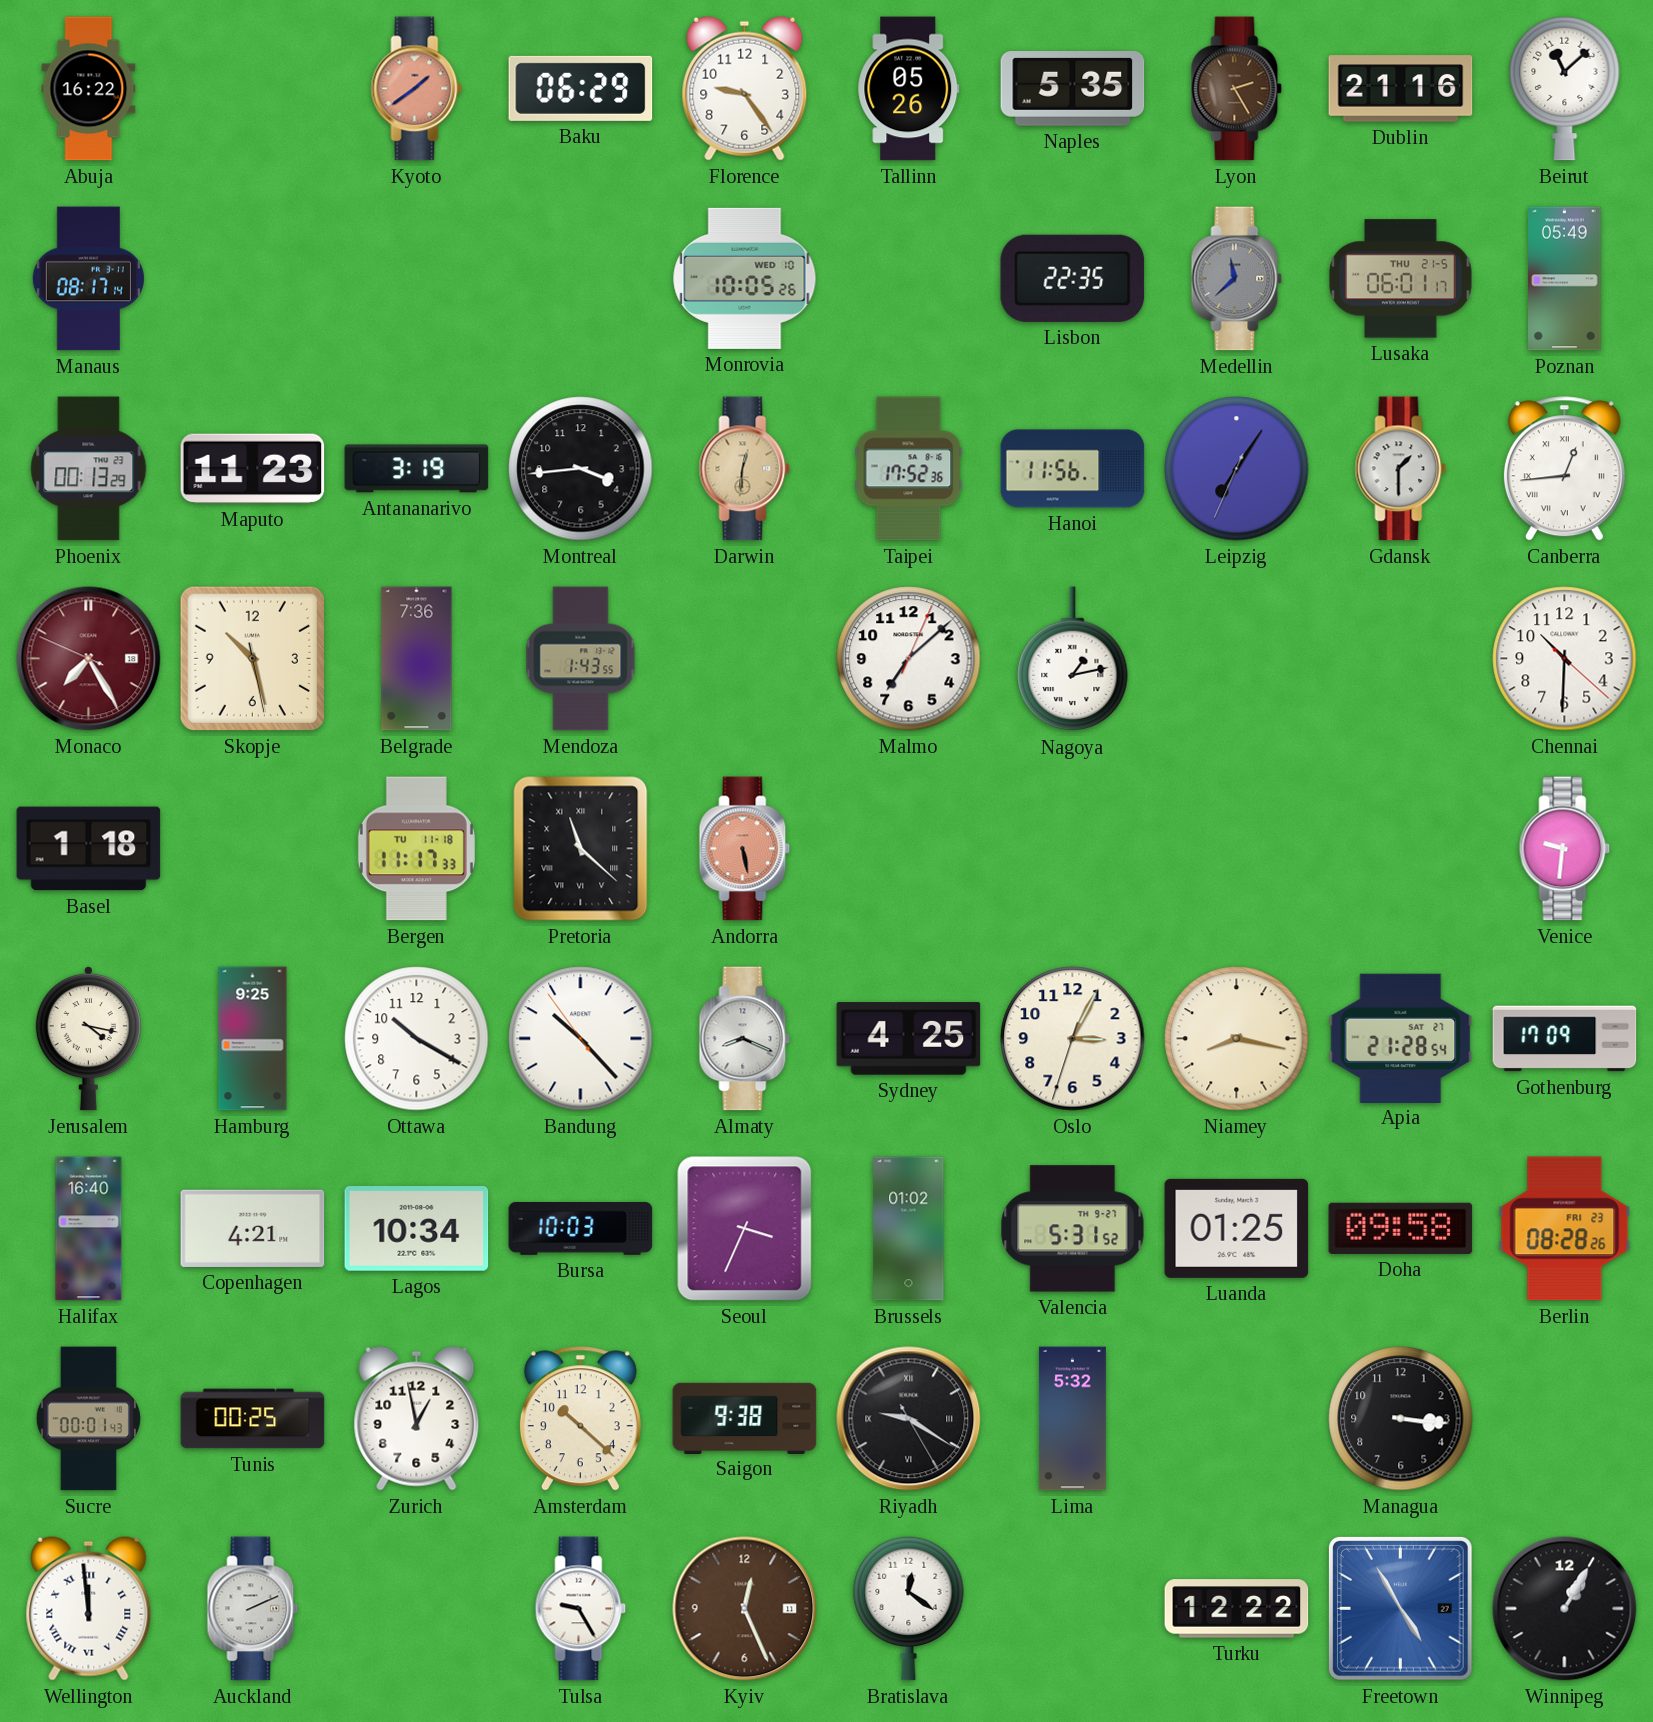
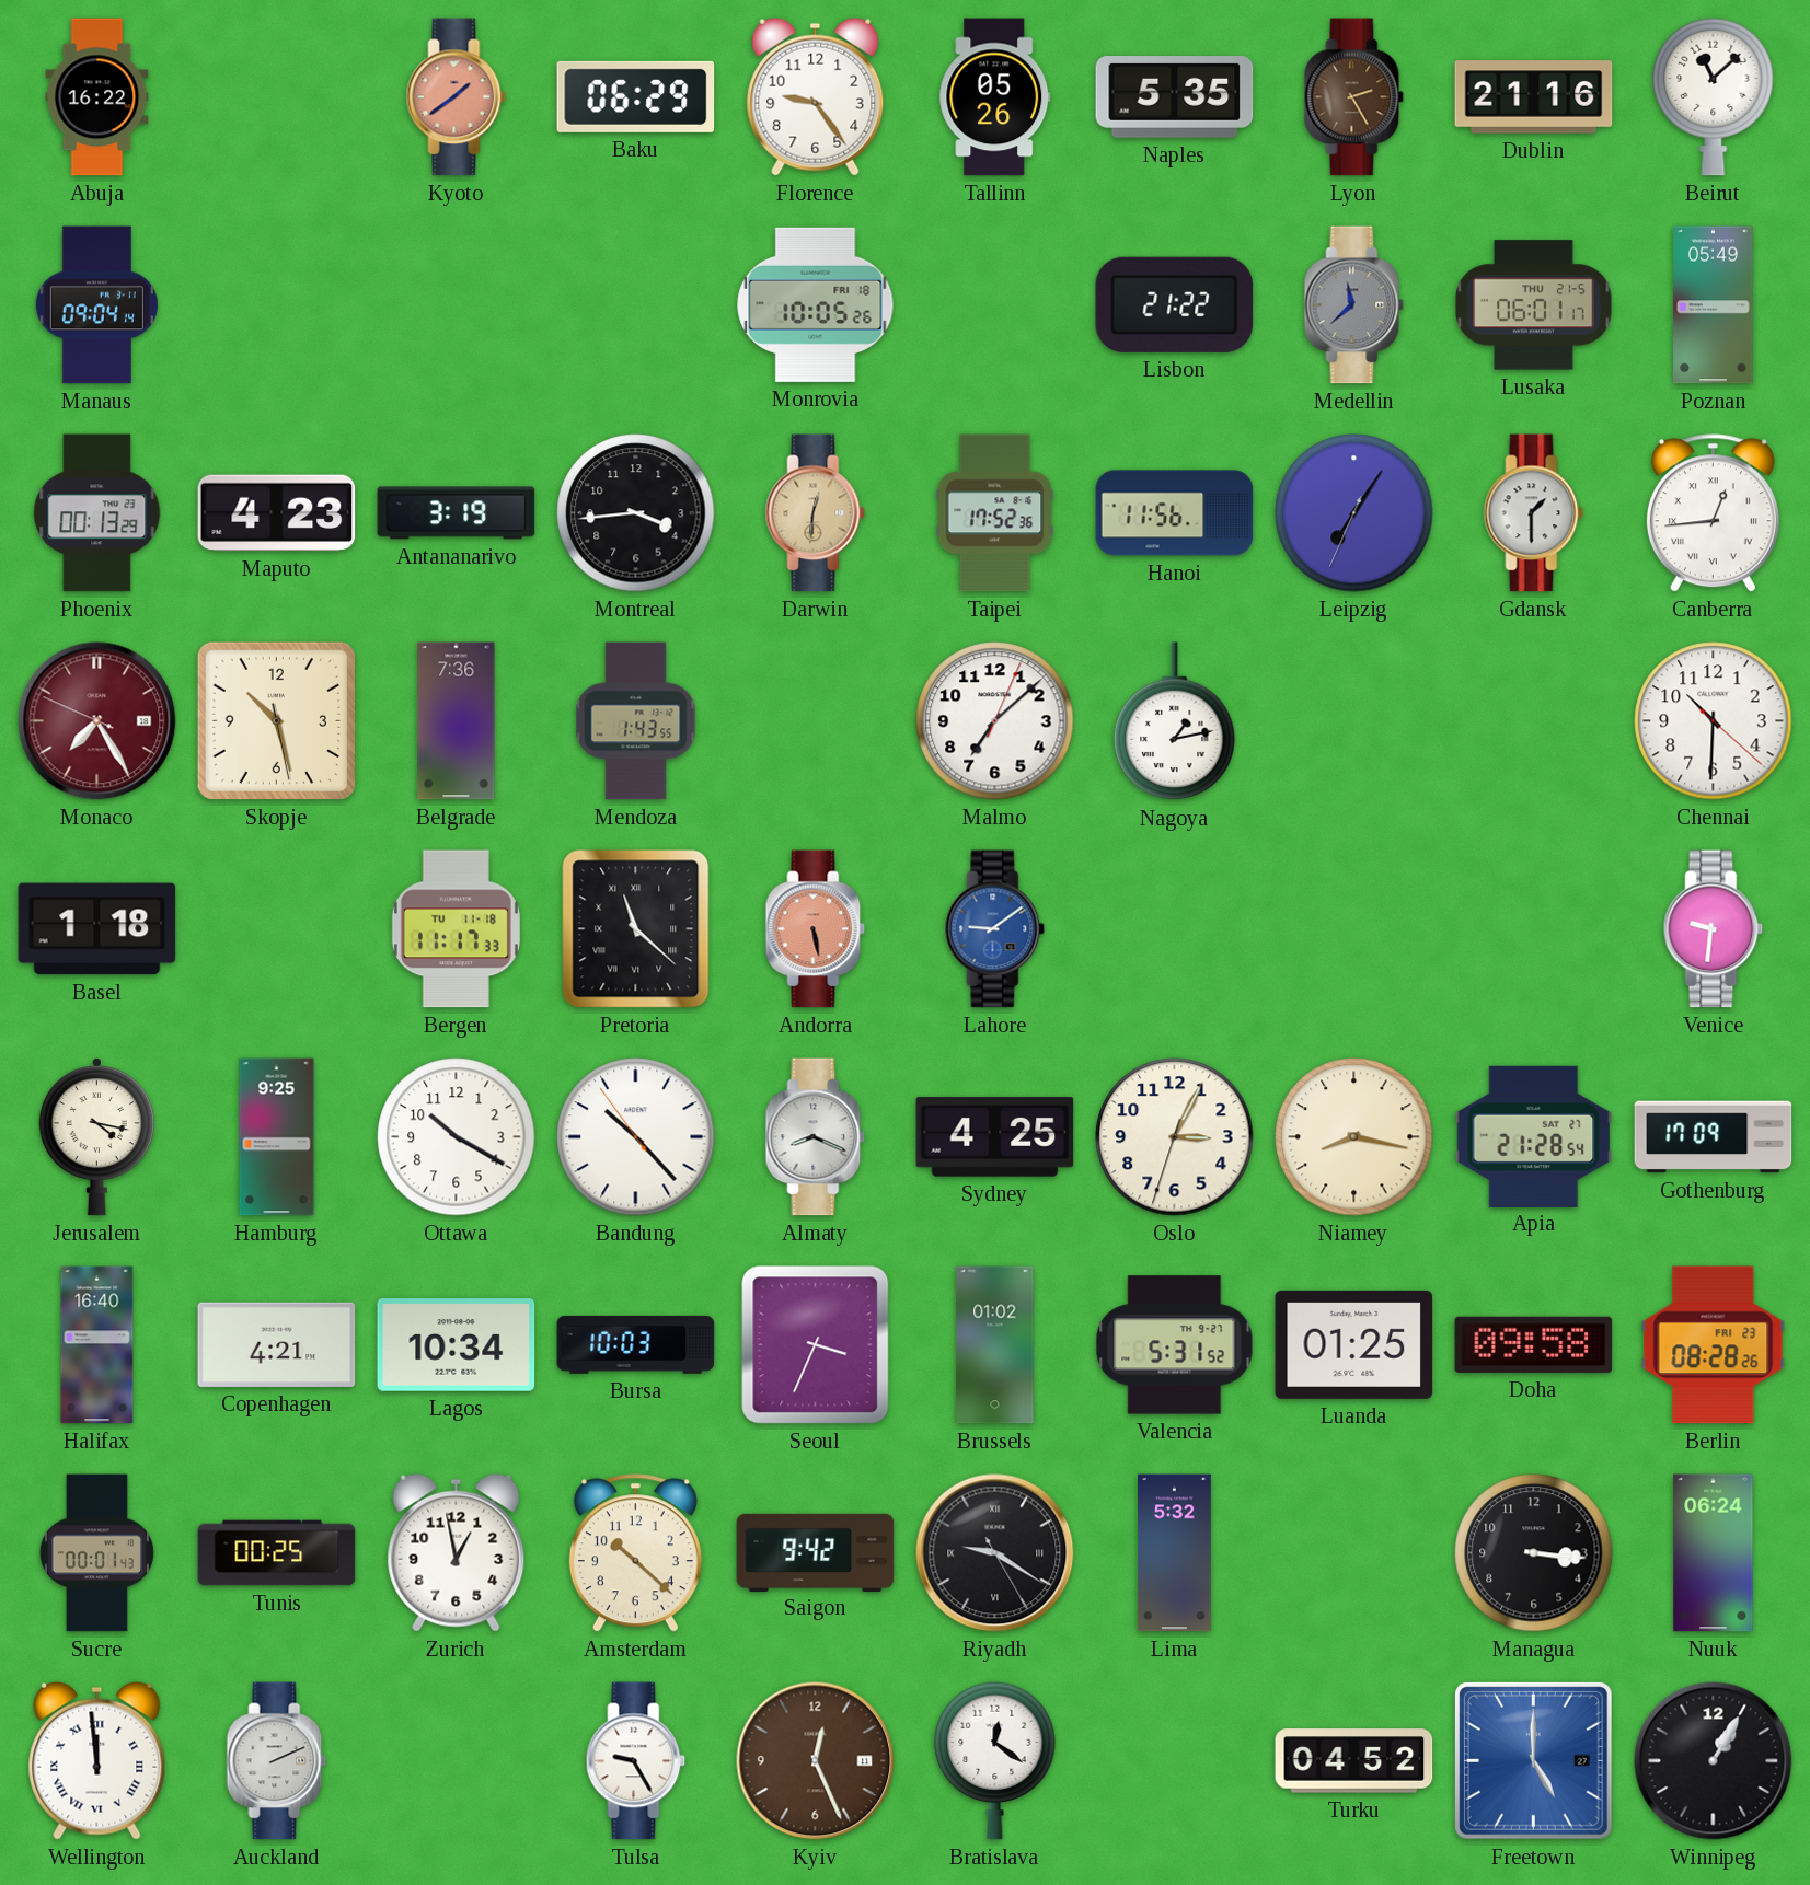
Manaus: 08:17 -> 09:04
Monrovia date: WED 10 -> FRI 18
Lisbon: 22:35 -> 21:22
Maputo: 11:23 -> 4:23
Lahore: none -> 9:09
Saigon: 9:38 -> 9:42
Nuuk: none -> 06:24
Turku: 12:22 -> 04:52
Freetown: 4:55 -> 5:00
